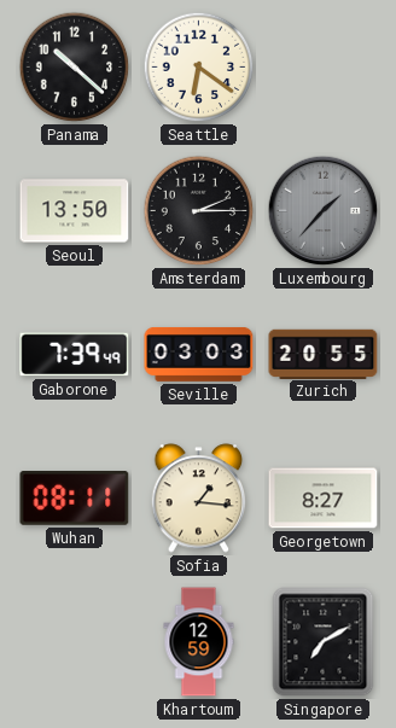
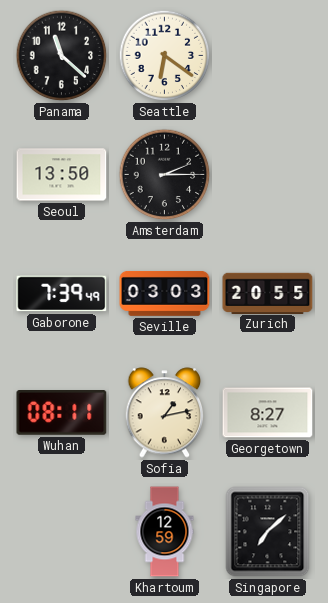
Panama: 10:22 -> 11:22
Luxembourg: 1:37 -> none
Sofia: 1:16 -> 1:13
Singapore: 7:10 -> 7:08
